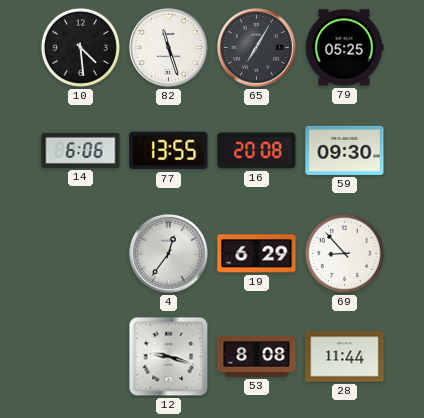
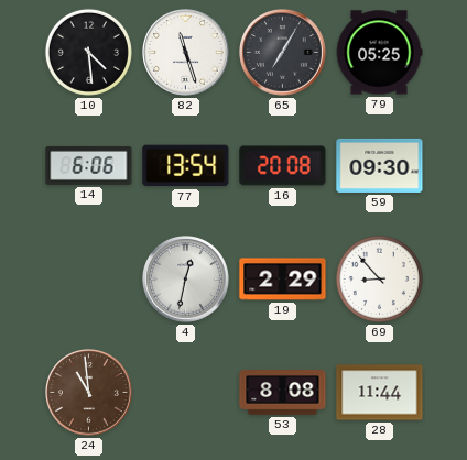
77: 13:55 -> 13:54
4: 12:36 -> 12:32
19: 6:29 -> 2:29
24: none -> 10:59
12: 9:18 -> none
